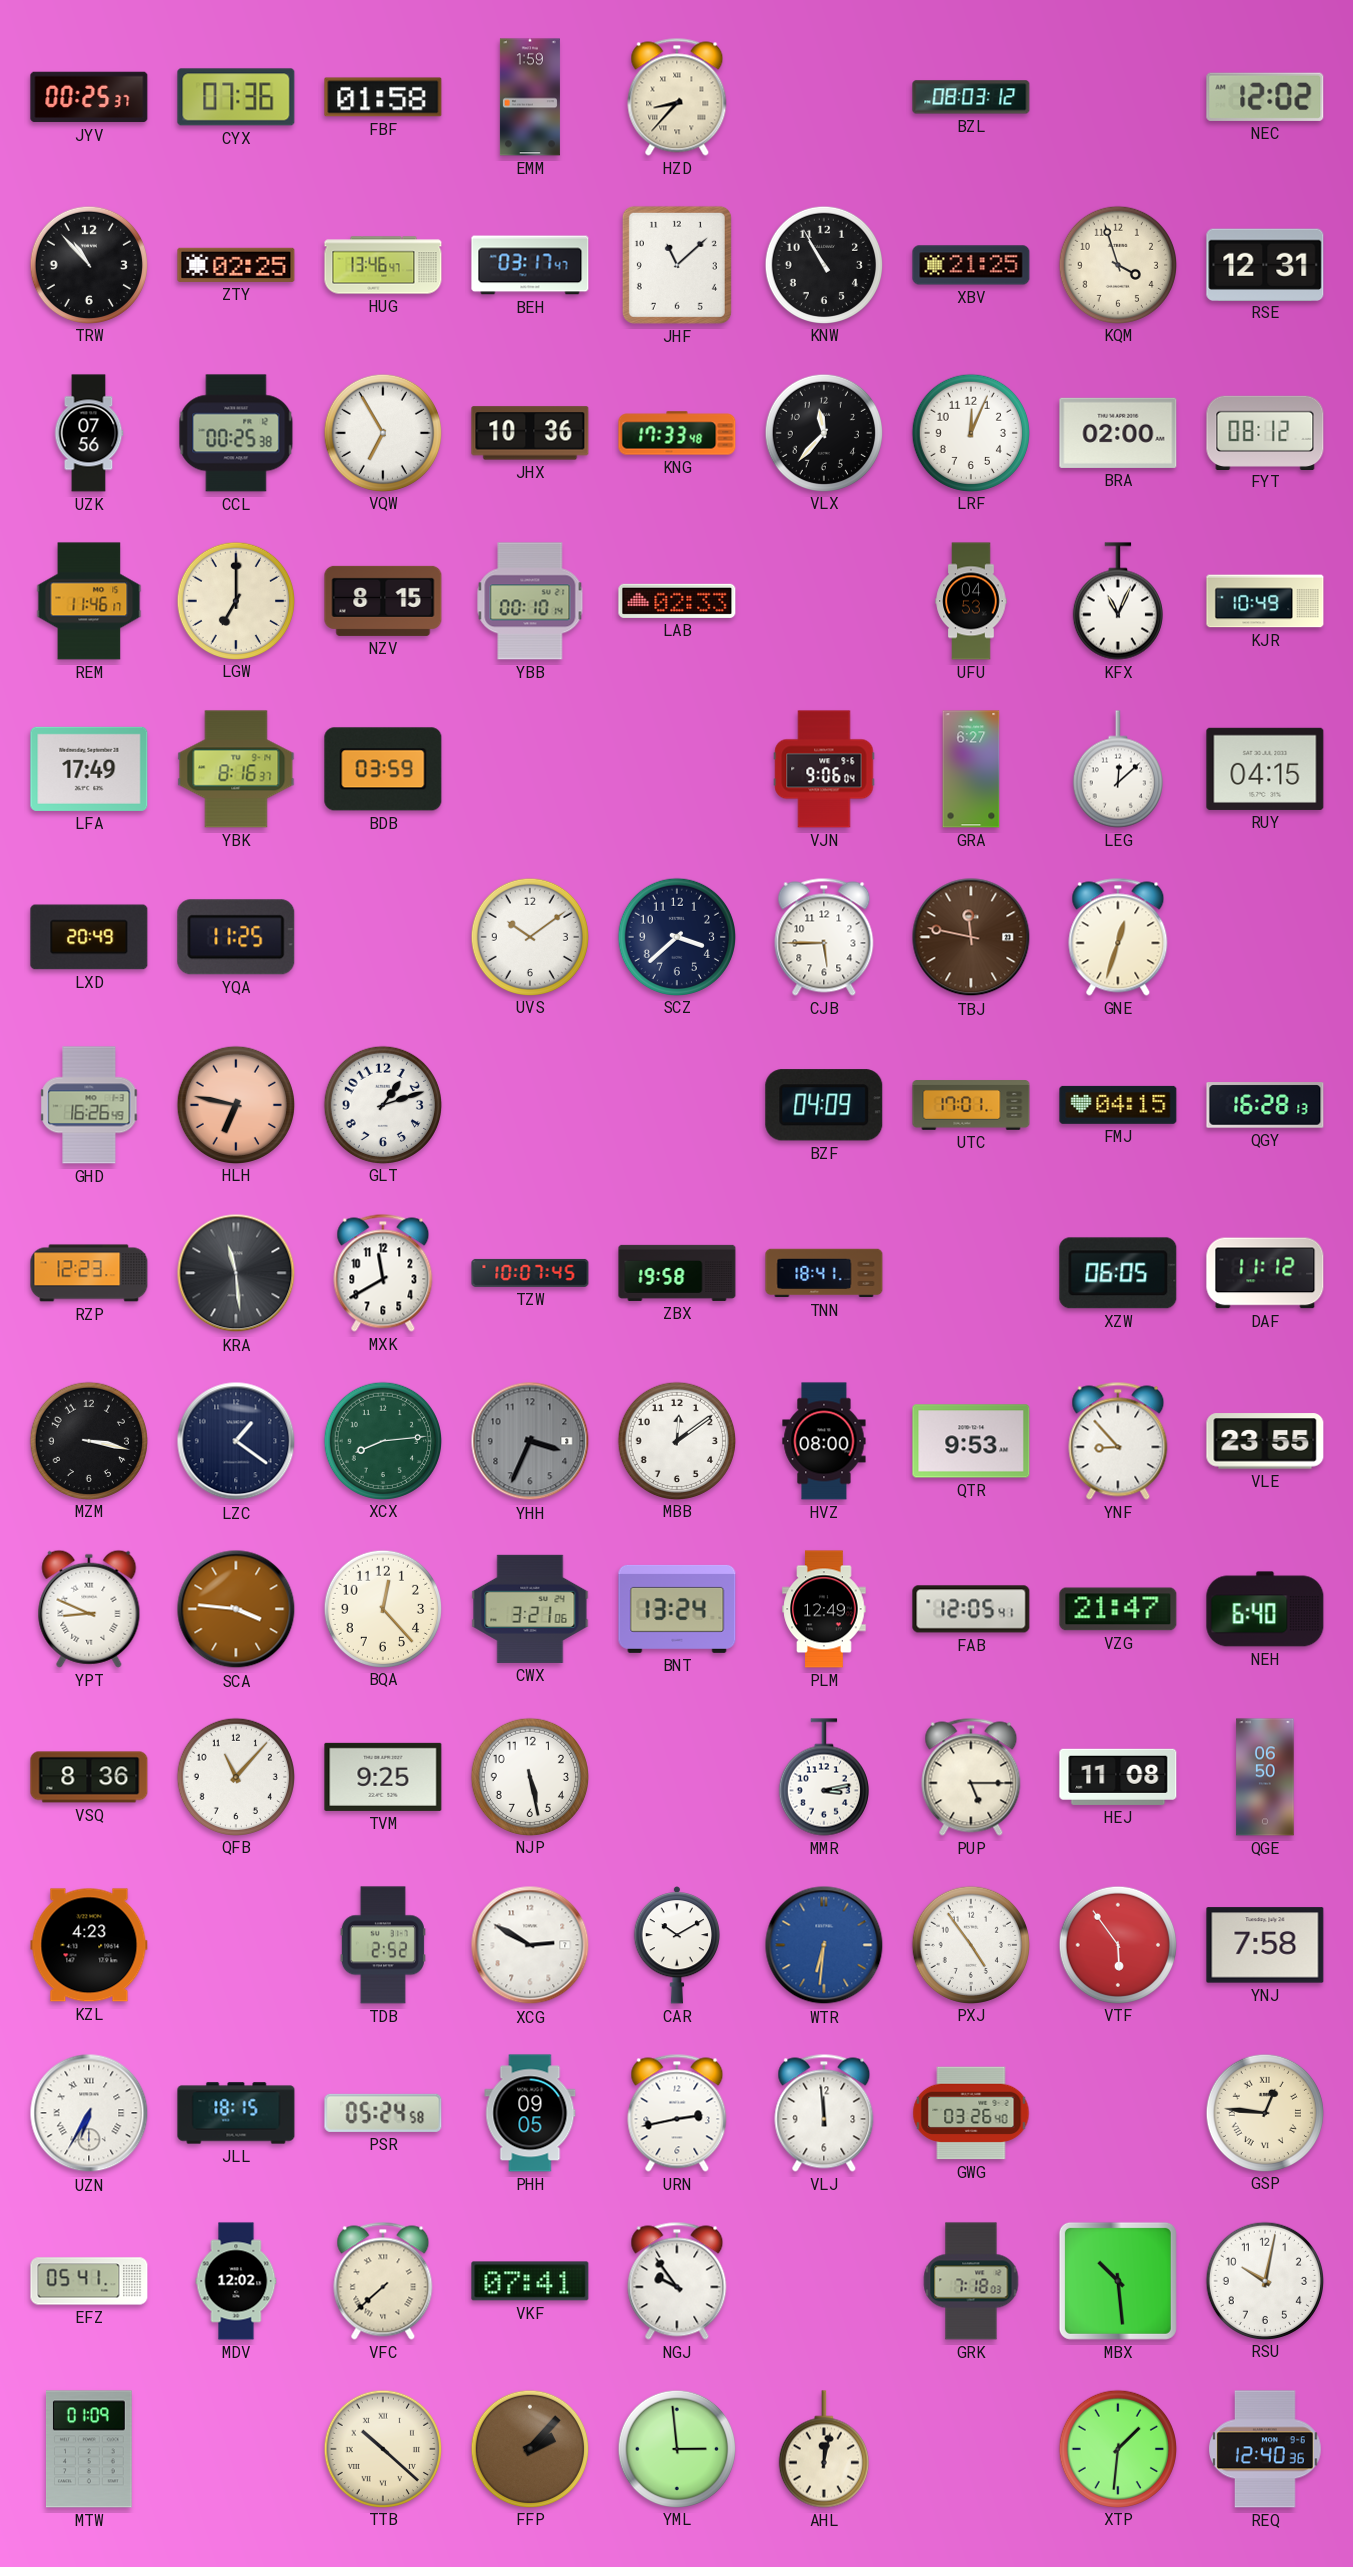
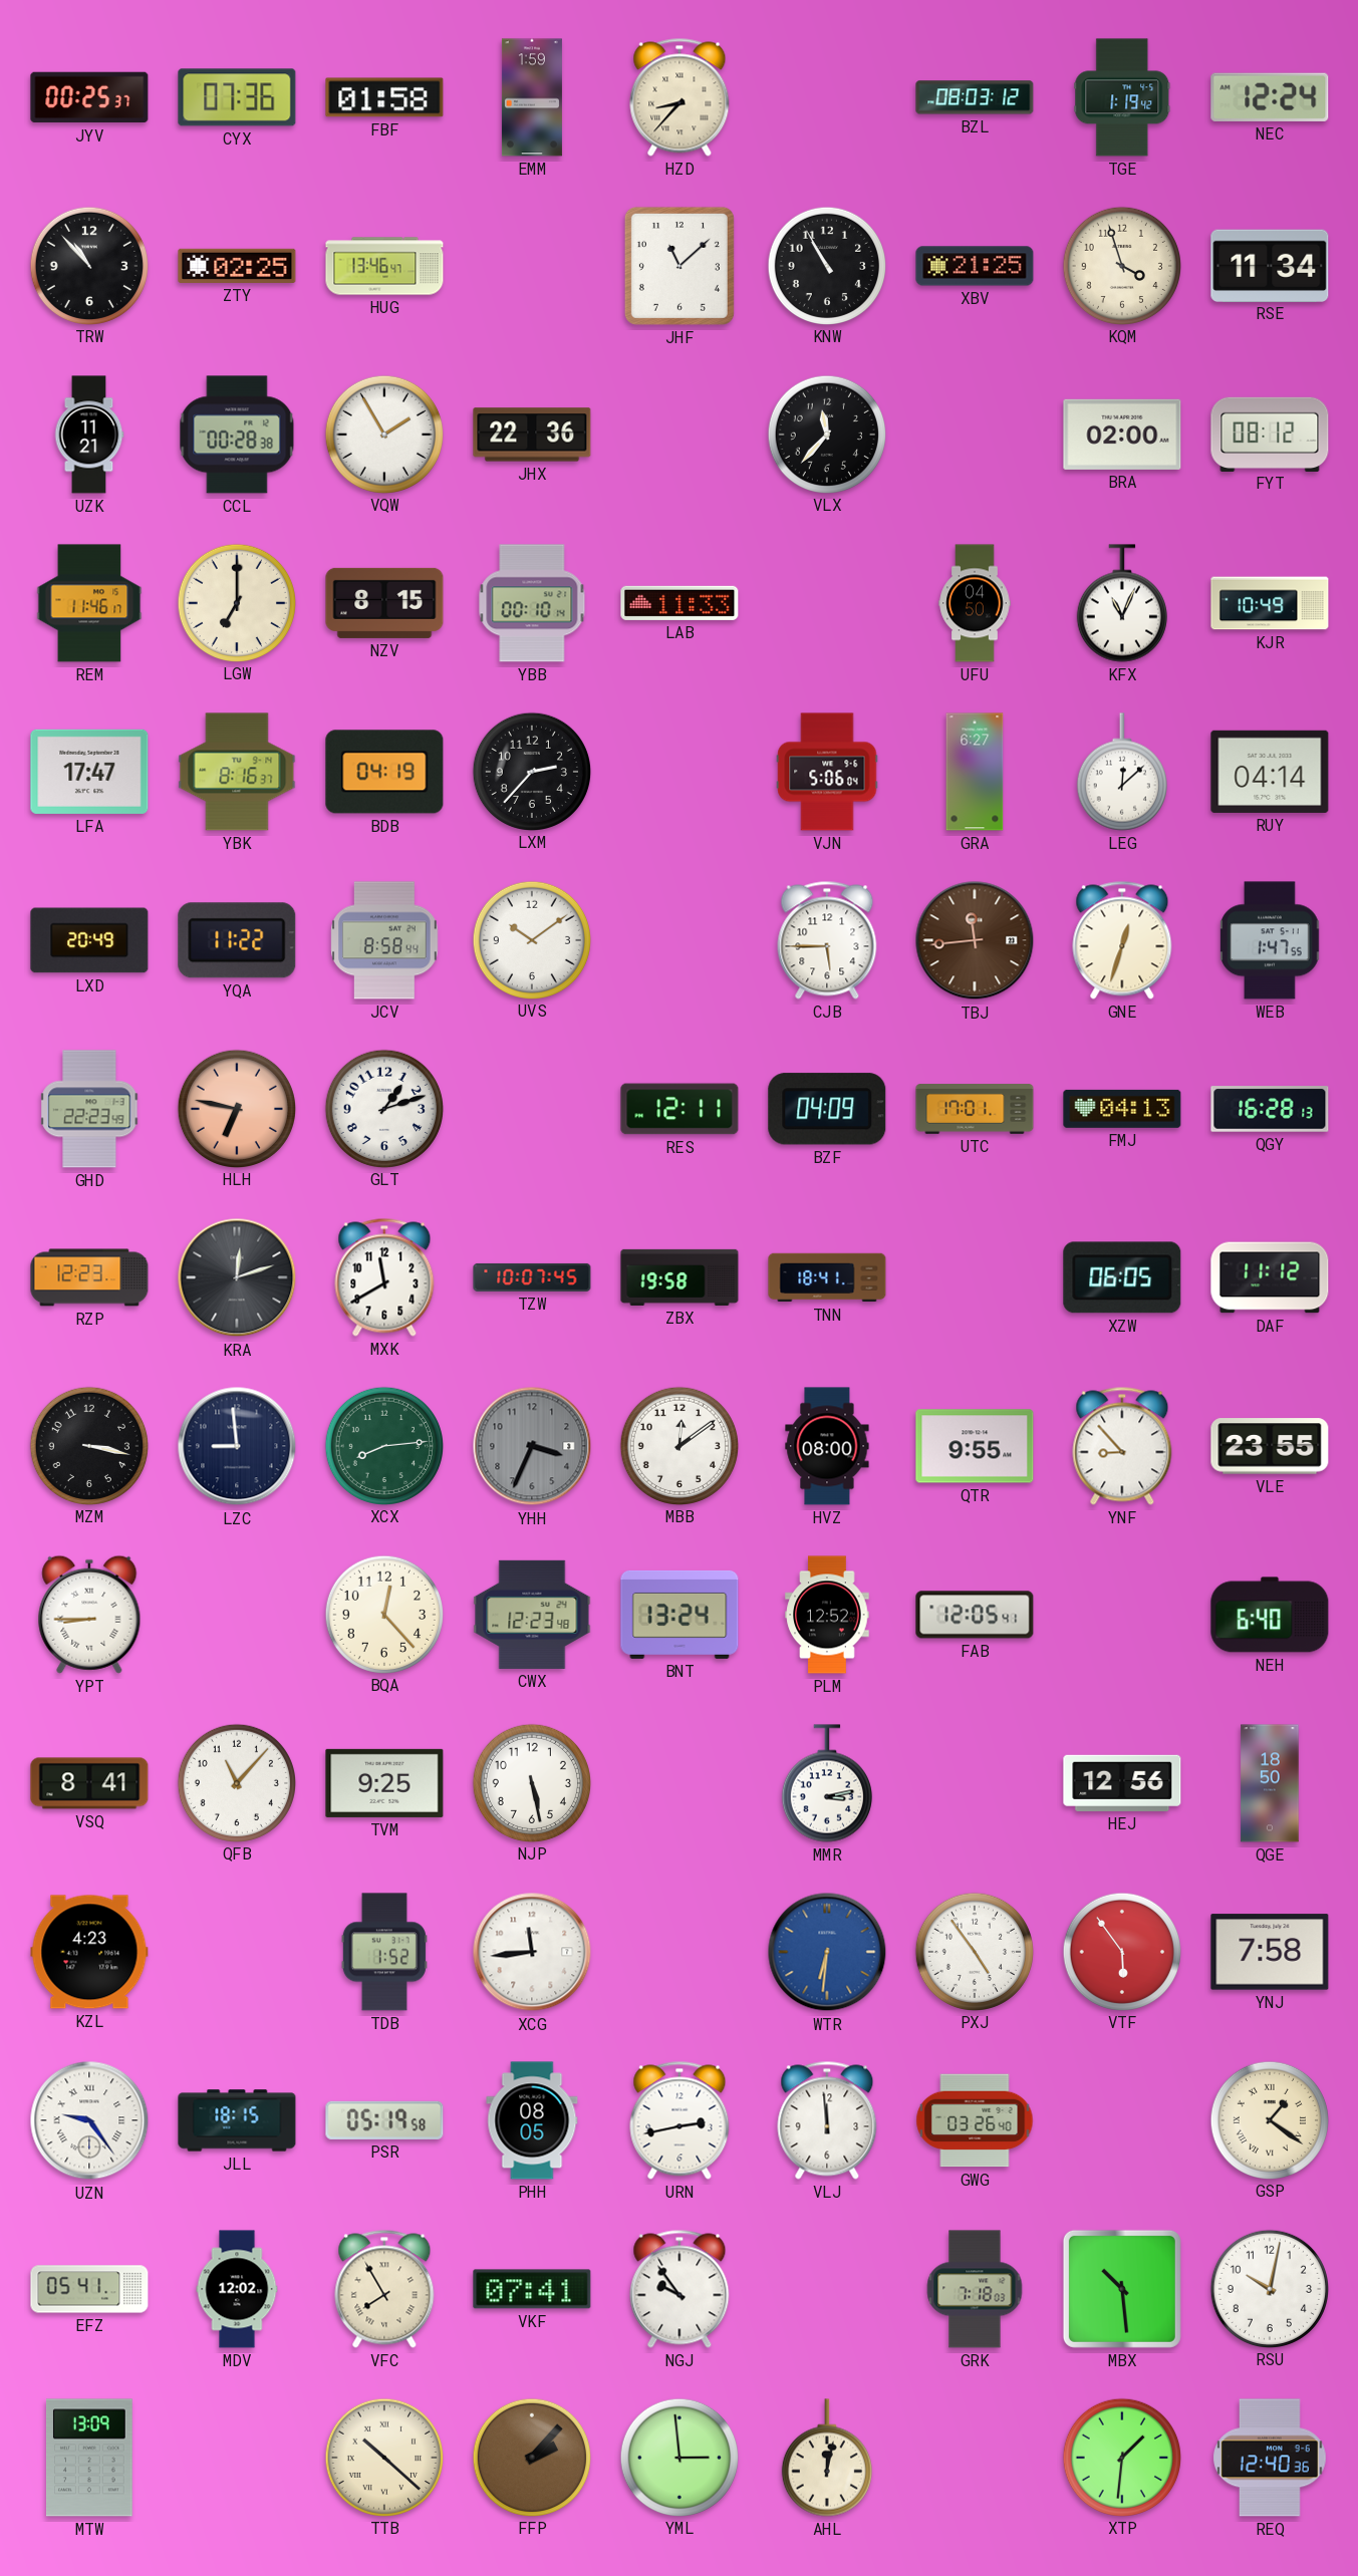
TGE: none -> 1:19
NEC: 12:02 -> 12:24
BEH: 03:17 -> none
RSE: 12:31 -> 11:34
UZK: 07:56 -> 11:21
CCL: 00:25 -> 00:28
VQW: 6:55 -> 1:55
JHX: 10:36 -> 22:36
KNG: 17:33 -> none
LRF: 12:04 -> none
LAB: 02:33 -> 11:33
UFU: 04:53 -> 04:50
LFA: 17:49 -> 17:47
BDB: 03:59 -> 04:19
LXM: none -> 2:37
VJN: 9:06 -> 5:06
RUY: 04:15 -> 04:14
YQA: 11:25 -> 11:22
JCV: none -> 8:58
SCZ: 3:38 -> none
TBJ: 11:47 -> 11:44
WEB: none -> 1:47
GHD: 16:26 -> 22:23
RES: none -> 12:11
FMJ: 04:15 -> 04:13
KRA: 11:29 -> 12:12
LZC: 1:21 -> 8:59
QTR: 9:53 -> 9:55
YPT: 8:49 -> 8:45
SCA: 3:46 -> none
CWX: 3:21 -> 12:23
PLM: 12:49 -> 12:52
VZG: 21:47 -> none
VSQ: 8:36 -> 8:41
PUP: 5:15 -> none
HEJ: 11:08 -> 12:56
QGE: 06:50 -> 18:50
TDB: 2:52 -> 1:52
XCG: 2:50 -> 11:44
CAR: 10:10 -> none
UZN: 6:35 -> 9:24
PSR: 05:24 -> 05:19
PHH: 09:05 -> 08:05
GSP: 12:46 -> 1:21
VFC: 7:38 -> 7:55
MTW: 01:09 -> 13:09
